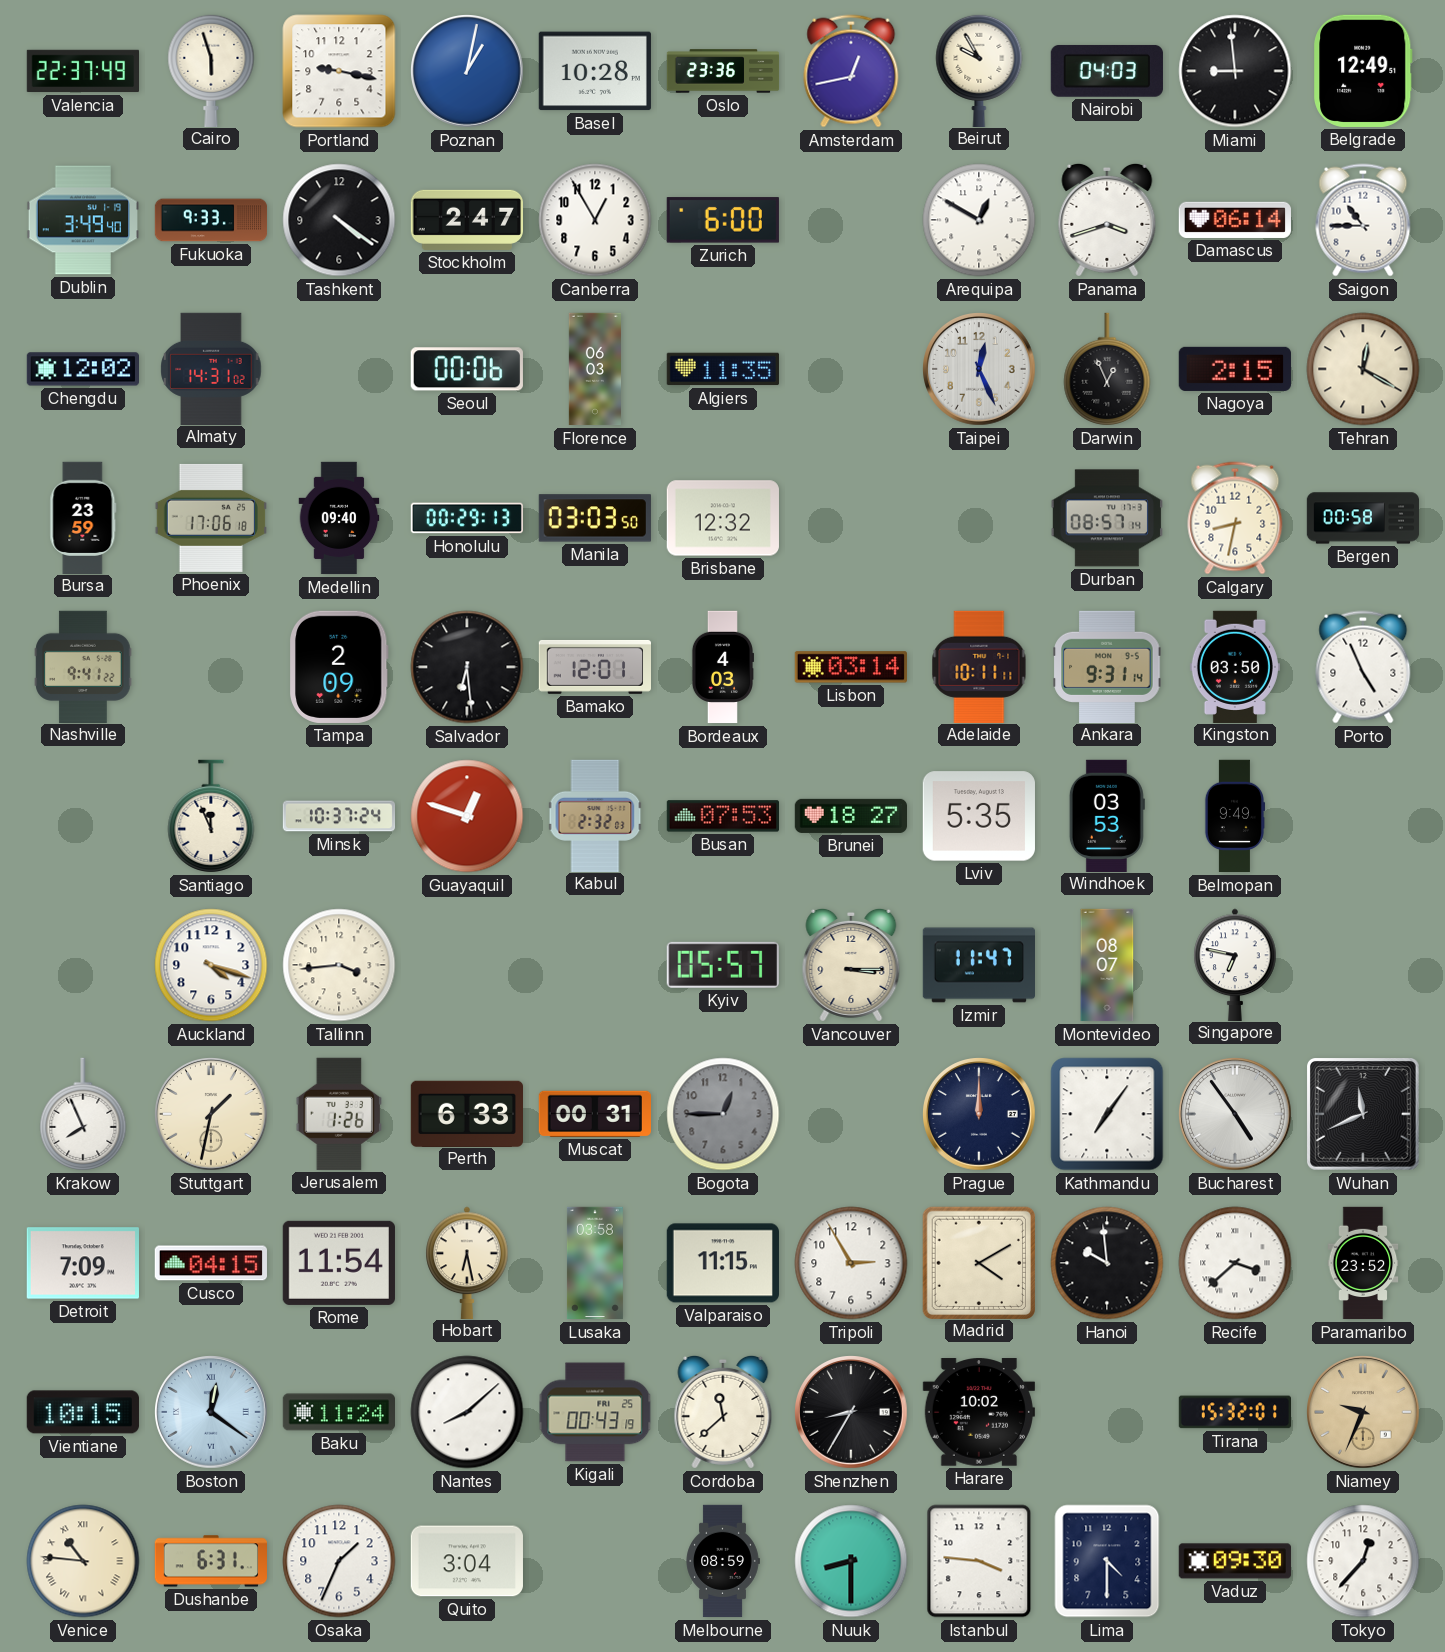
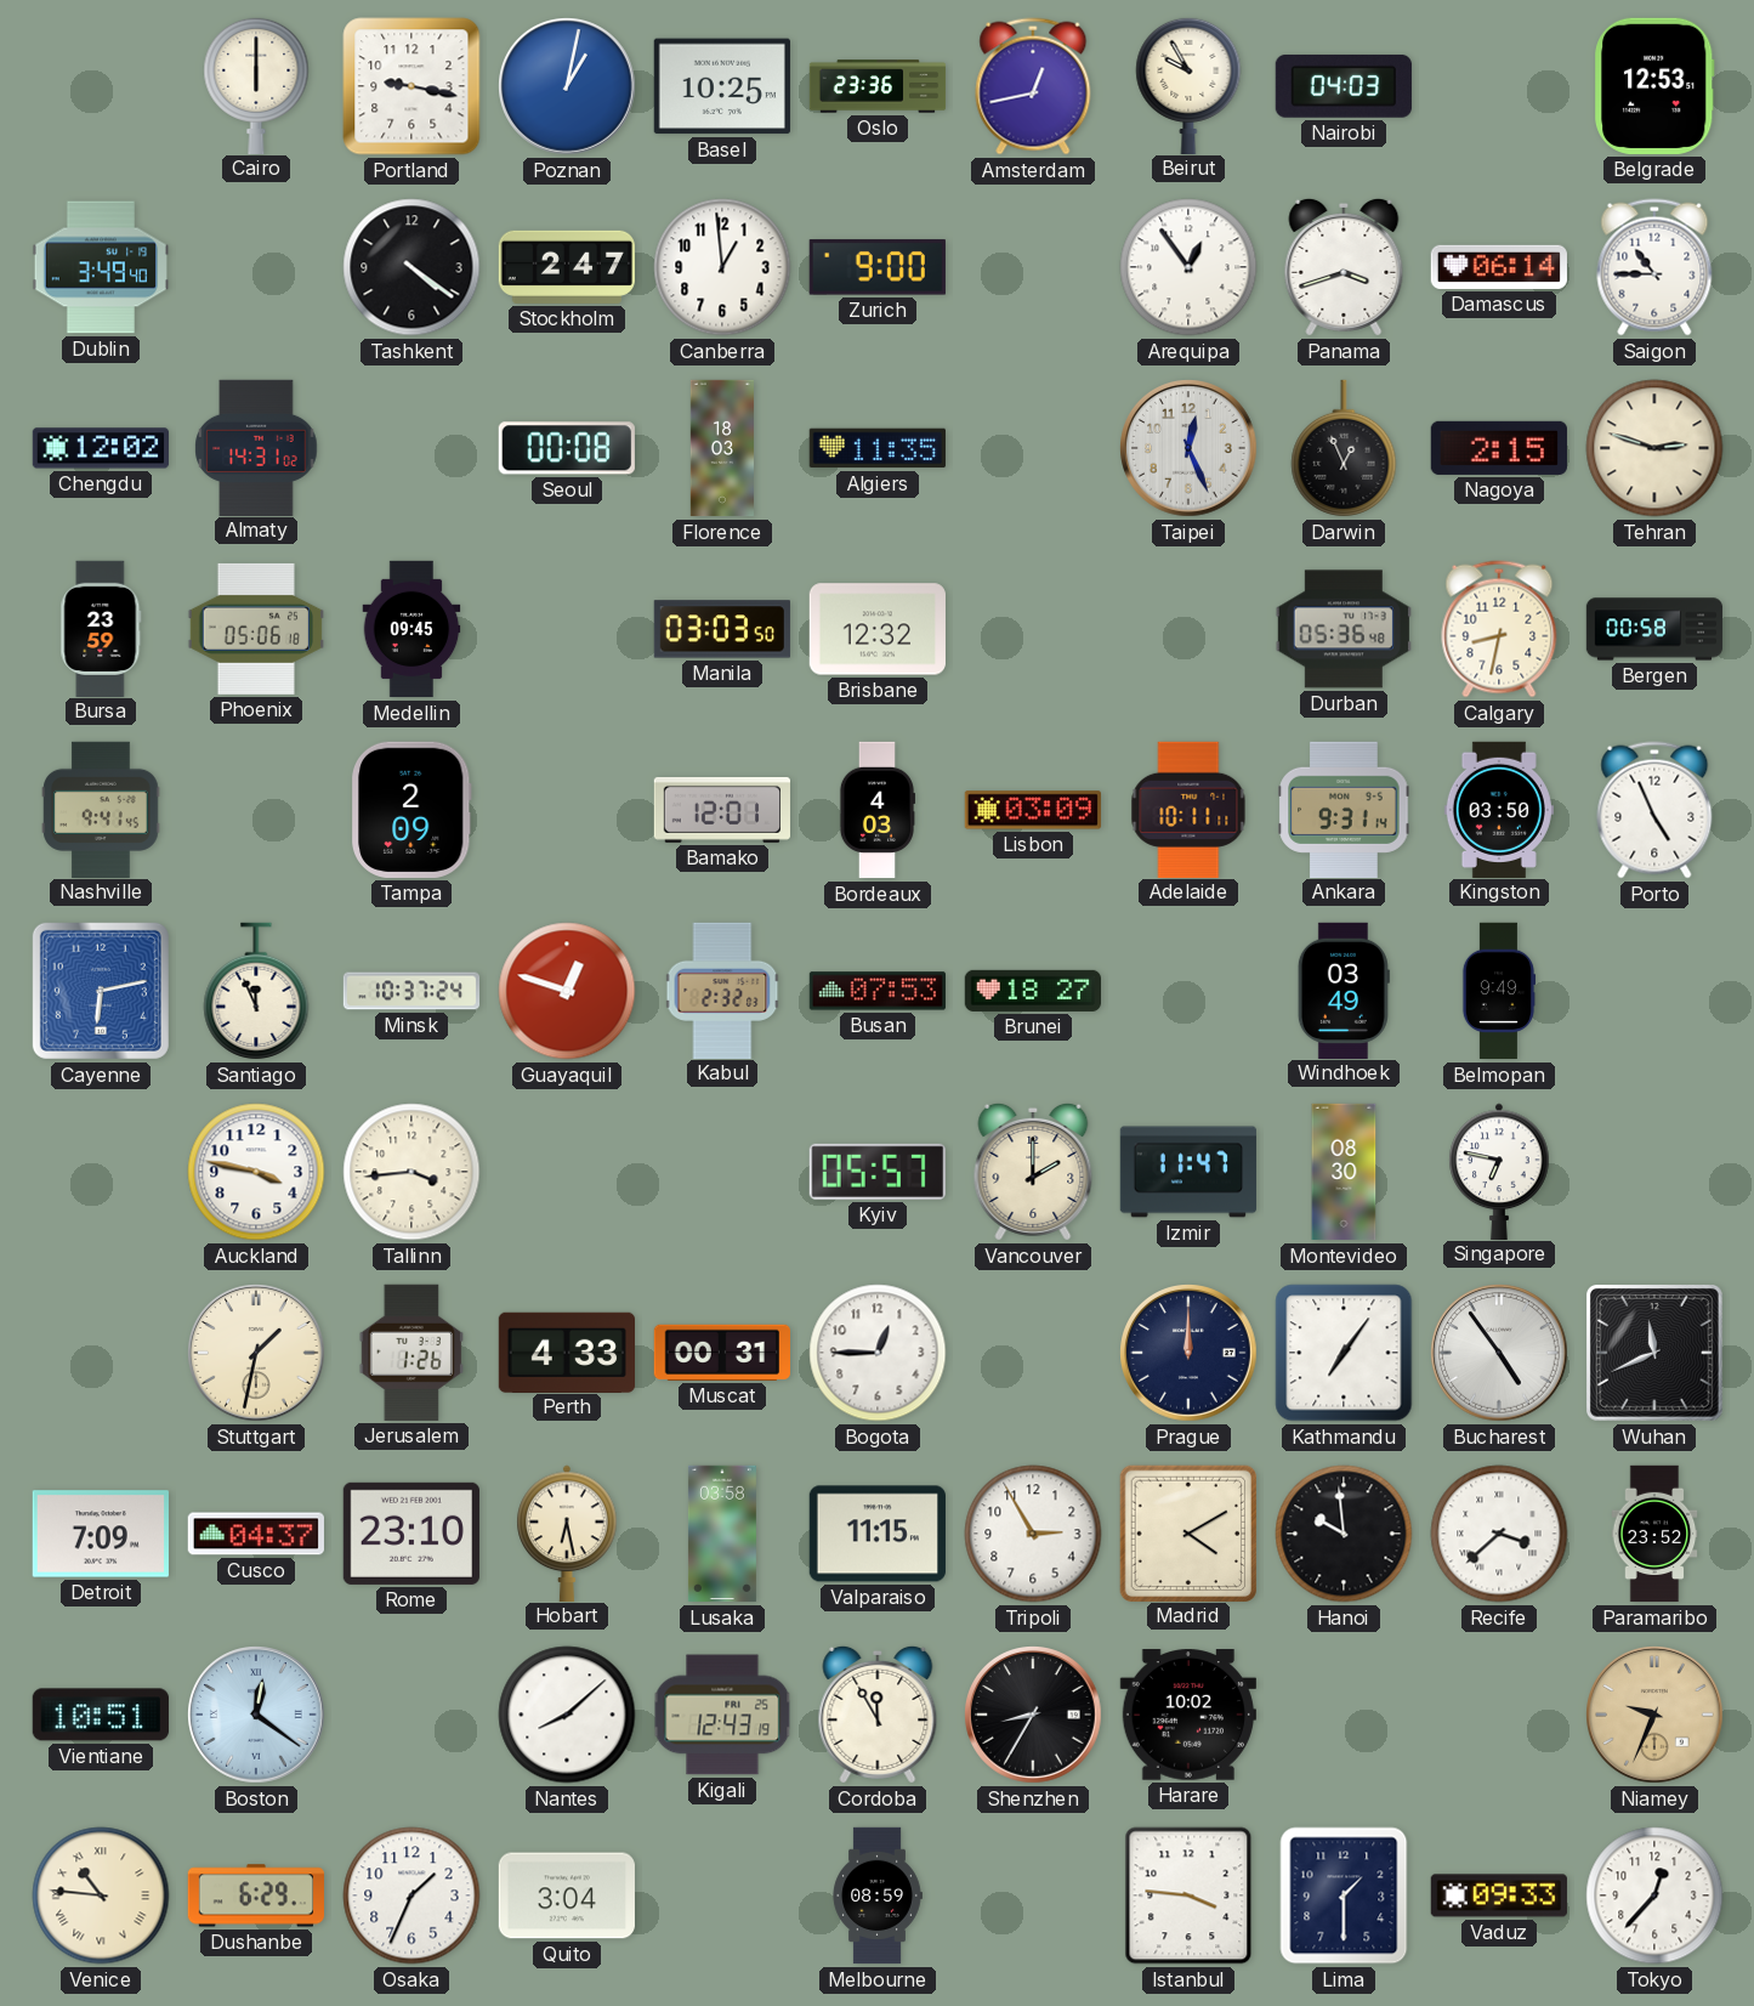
Valencia: 22:37 -> none
Cairo: 5:57 -> 6:00
Basel: 10:28 -> 10:25
Miami: 8:59 -> none
Belgrade: 12:49 -> 12:53
Fukuoka: 9:33 -> none
Canberra: 12:55 -> 12:59
Zurich: 6:00 -> 9:00
Arequipa: 12:50 -> 12:54
Seoul: 00:06 -> 00:08
Florence: 06:03 -> 18:03
Tehran: 12:20 -> 2:48
Phoenix: 17:06 -> 05:06
Medellin: 09:40 -> 09:45
Honolulu: 00:29 -> none
Durban: 08:57 -> 05:36
Nashville: 9:41:22 -> 9:41:45
Salvador: 6:29 -> none
Lisbon: 03:14 -> 03:09
Cayenne: none -> 6:13
Lviv: 5:35 -> none
Windhoek: 03:53 -> 03:49
Auckland: 4:18 -> 3:47
Vancouver: 3:15 -> 2:00
Montevideo: 08:07 -> 08:30
Krakow: 7:56 -> none
Perth: 6:33 -> 4:33
Bogota dial: grey -> white
Cusco: 04:15 -> 04:37
Rome: 11:54 -> 23:10
Vientiane: 10:15 -> 10:51
Baku: 11:24 -> none
Kigali: 00:43 -> 12:43
Cordoba: 11:38 -> 11:55
Tirana: 15:32 -> none
Dushanbe: 6:31 -> 6:29
Nuuk: 8:30 -> none
Lima: 4:30 -> 1:30
Vaduz: 09:30 -> 09:33
